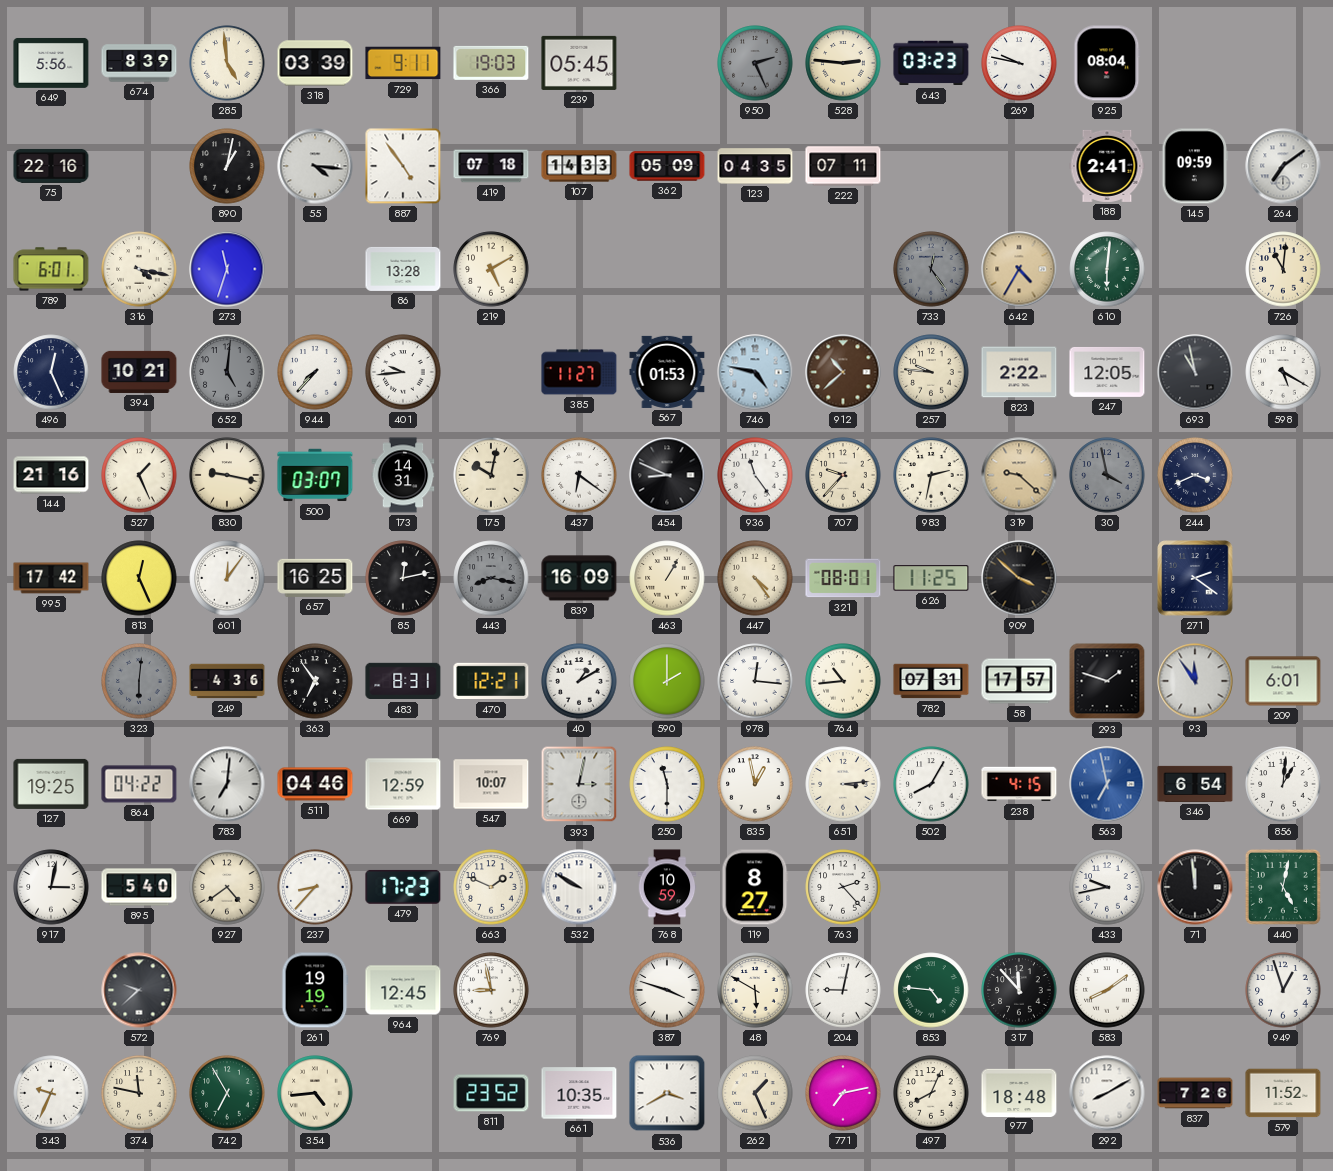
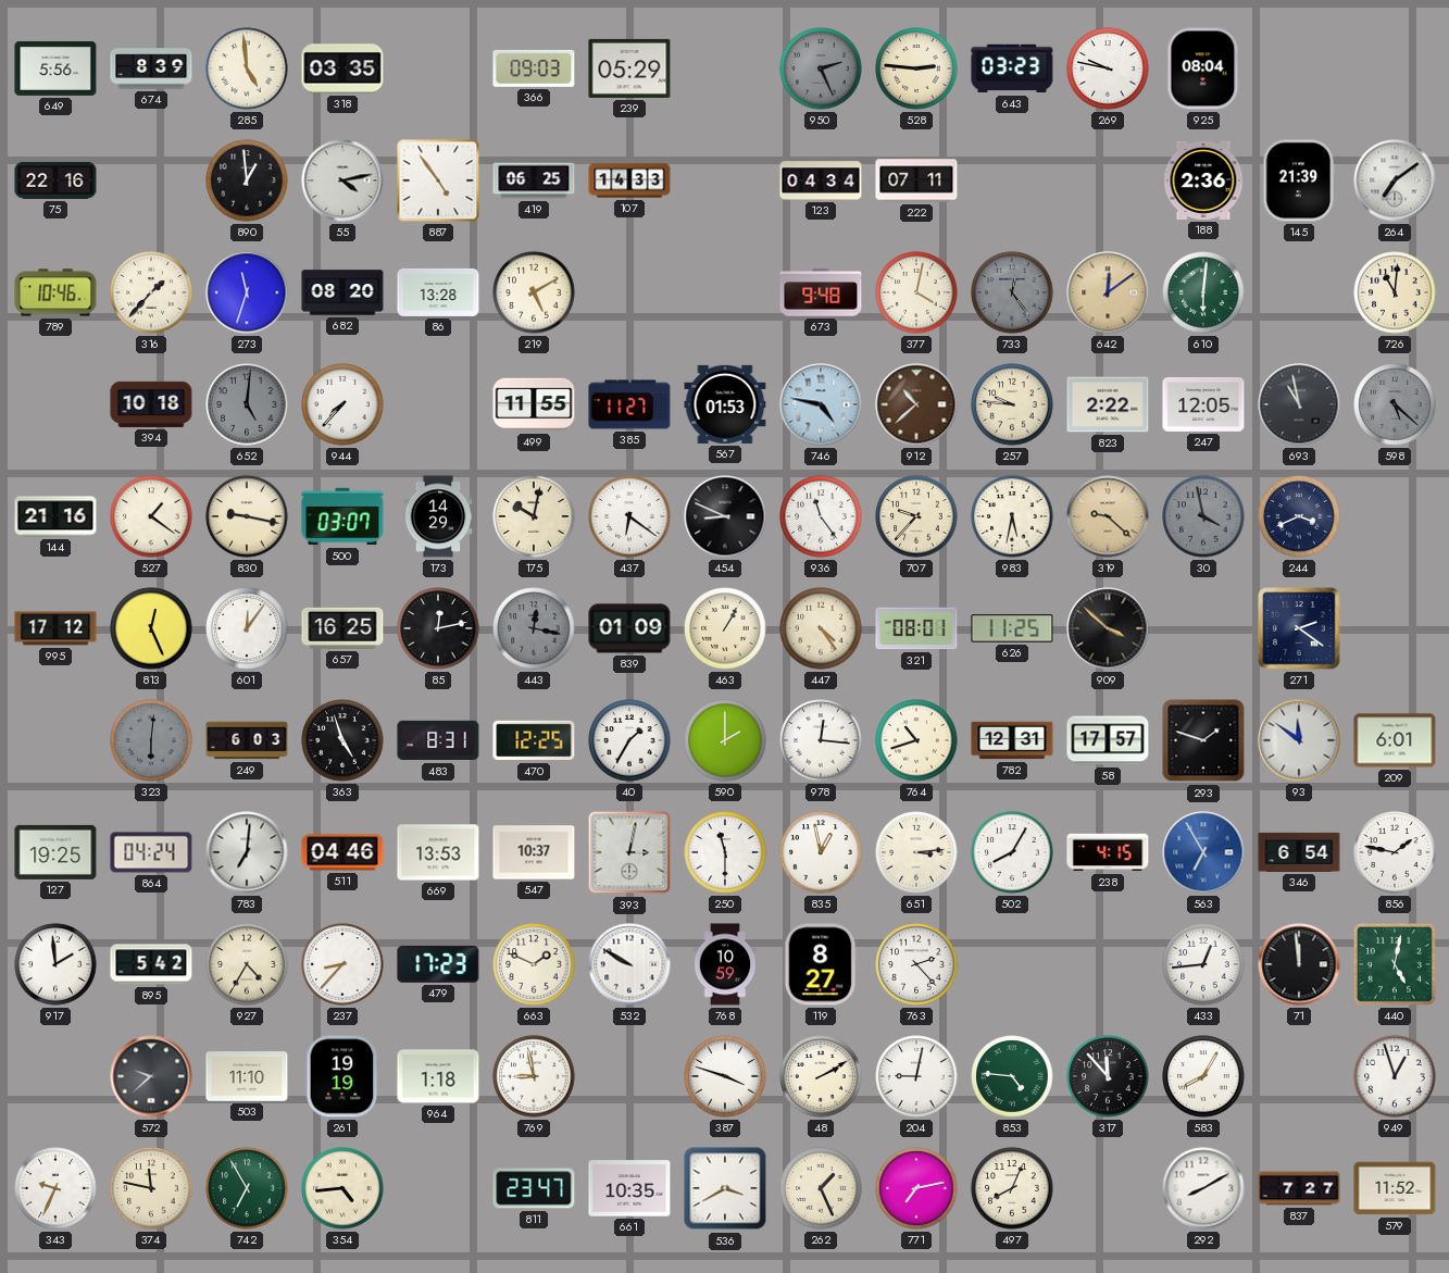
318: 03:39 -> 03:35
729: 9:11 -> none
366: 19:03 -> 09:03
239: 05:45 -> 05:29
890: 1:02 -> 12:59
55: 4:16 -> 4:13
419: 07:18 -> 06:25
362: 05:09 -> none
123: 04:35 -> 04:34
188: 2:41 -> 2:36
145: 09:59 -> 21:39
789: 6:01 -> 10:46
316: 4:17 -> 1:37
682: none -> 08:20
673: none -> 9:48
377: none -> 4:02
642: 4:35 -> 12:09
496: 12:26 -> none
394: 10:21 -> 10:18
401: 9:44 -> none
499: none -> 11:55
598: 5:20 -> 5:22
598 dial: white -> grey
527: 1:26 -> 1:21
173: 14:31 -> 14:29
983: 2:32 -> 5:32
995: 17:42 -> 17:12
443: 8:17 -> 12:17
839: 16:09 -> 01:09
249: 4:36 -> 6:03
363: 6:54 -> 4:57
470: 12:21 -> 12:25
40: 1:10 -> 1:35
764: 10:44 -> 10:42
782: 07:31 -> 12:31
93: 11:54 -> 11:51
864: 04:22 -> 04:24
669: 12:59 -> 13:53
547: 10:07 -> 10:37
563: 6:58 -> 6:55
856: 1:01 -> 1:47
917: 3:02 -> 1:59
895: 5:40 -> 5:42
927: 4:39 -> 4:35
433: 9:43 -> 12:44
503: none -> 11:10
964: 12:45 -> 1:18
48: 5:50 -> 2:10
583: 8:09 -> 8:05
811: 23:52 -> 23:47
977: 18:48 -> none
837: 7:26 -> 7:27
